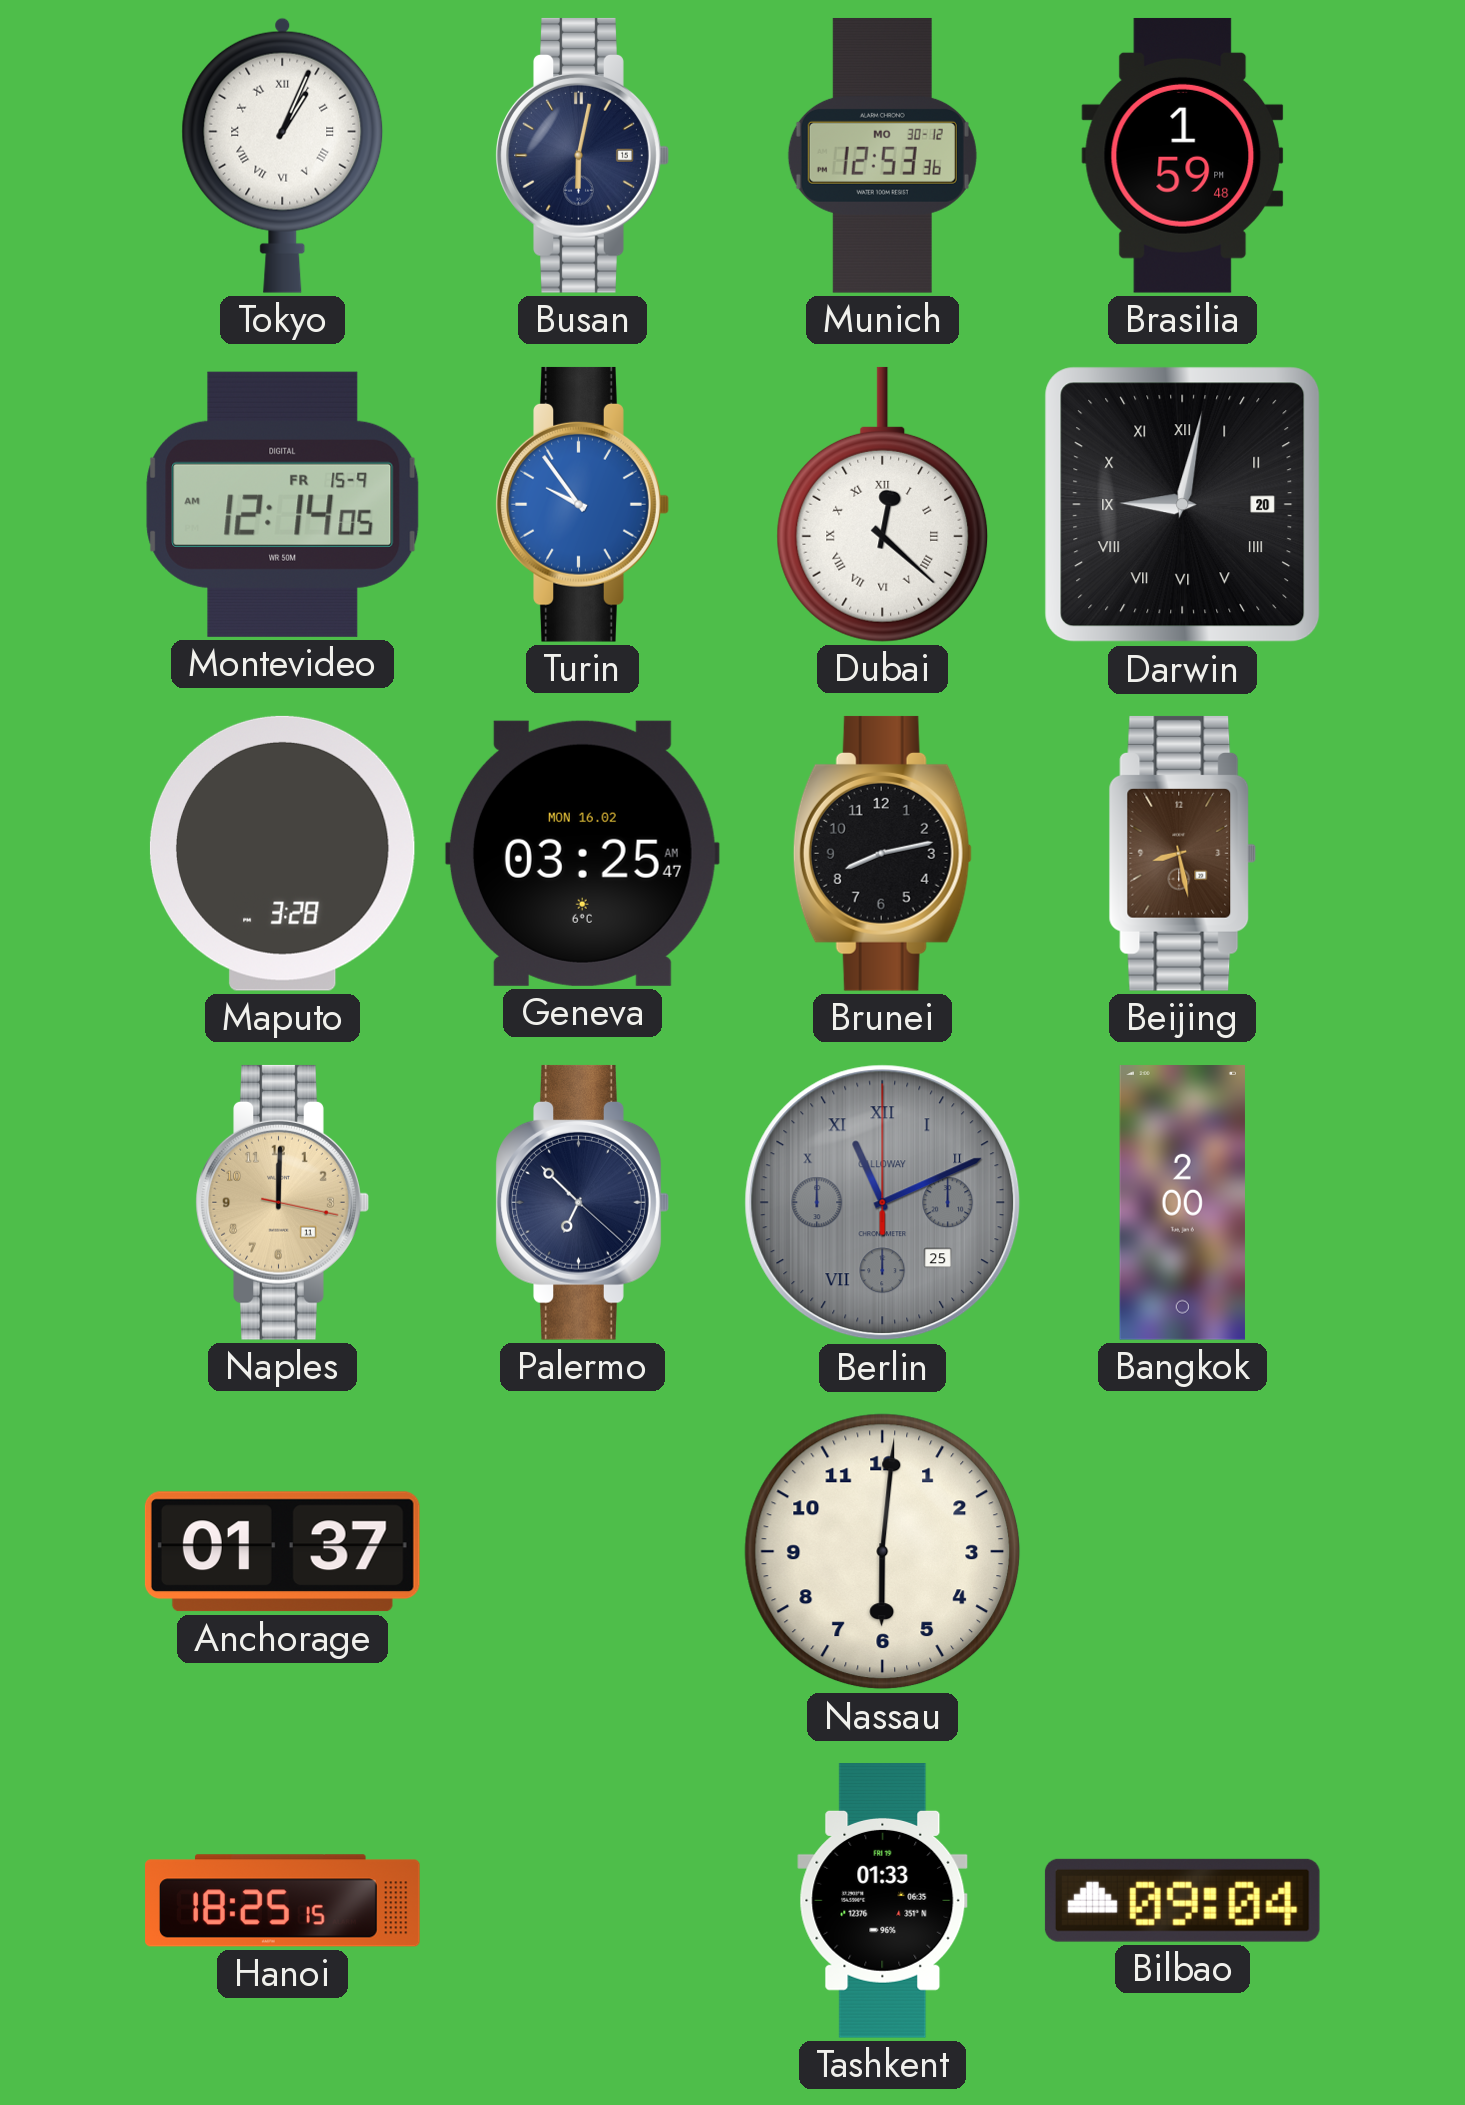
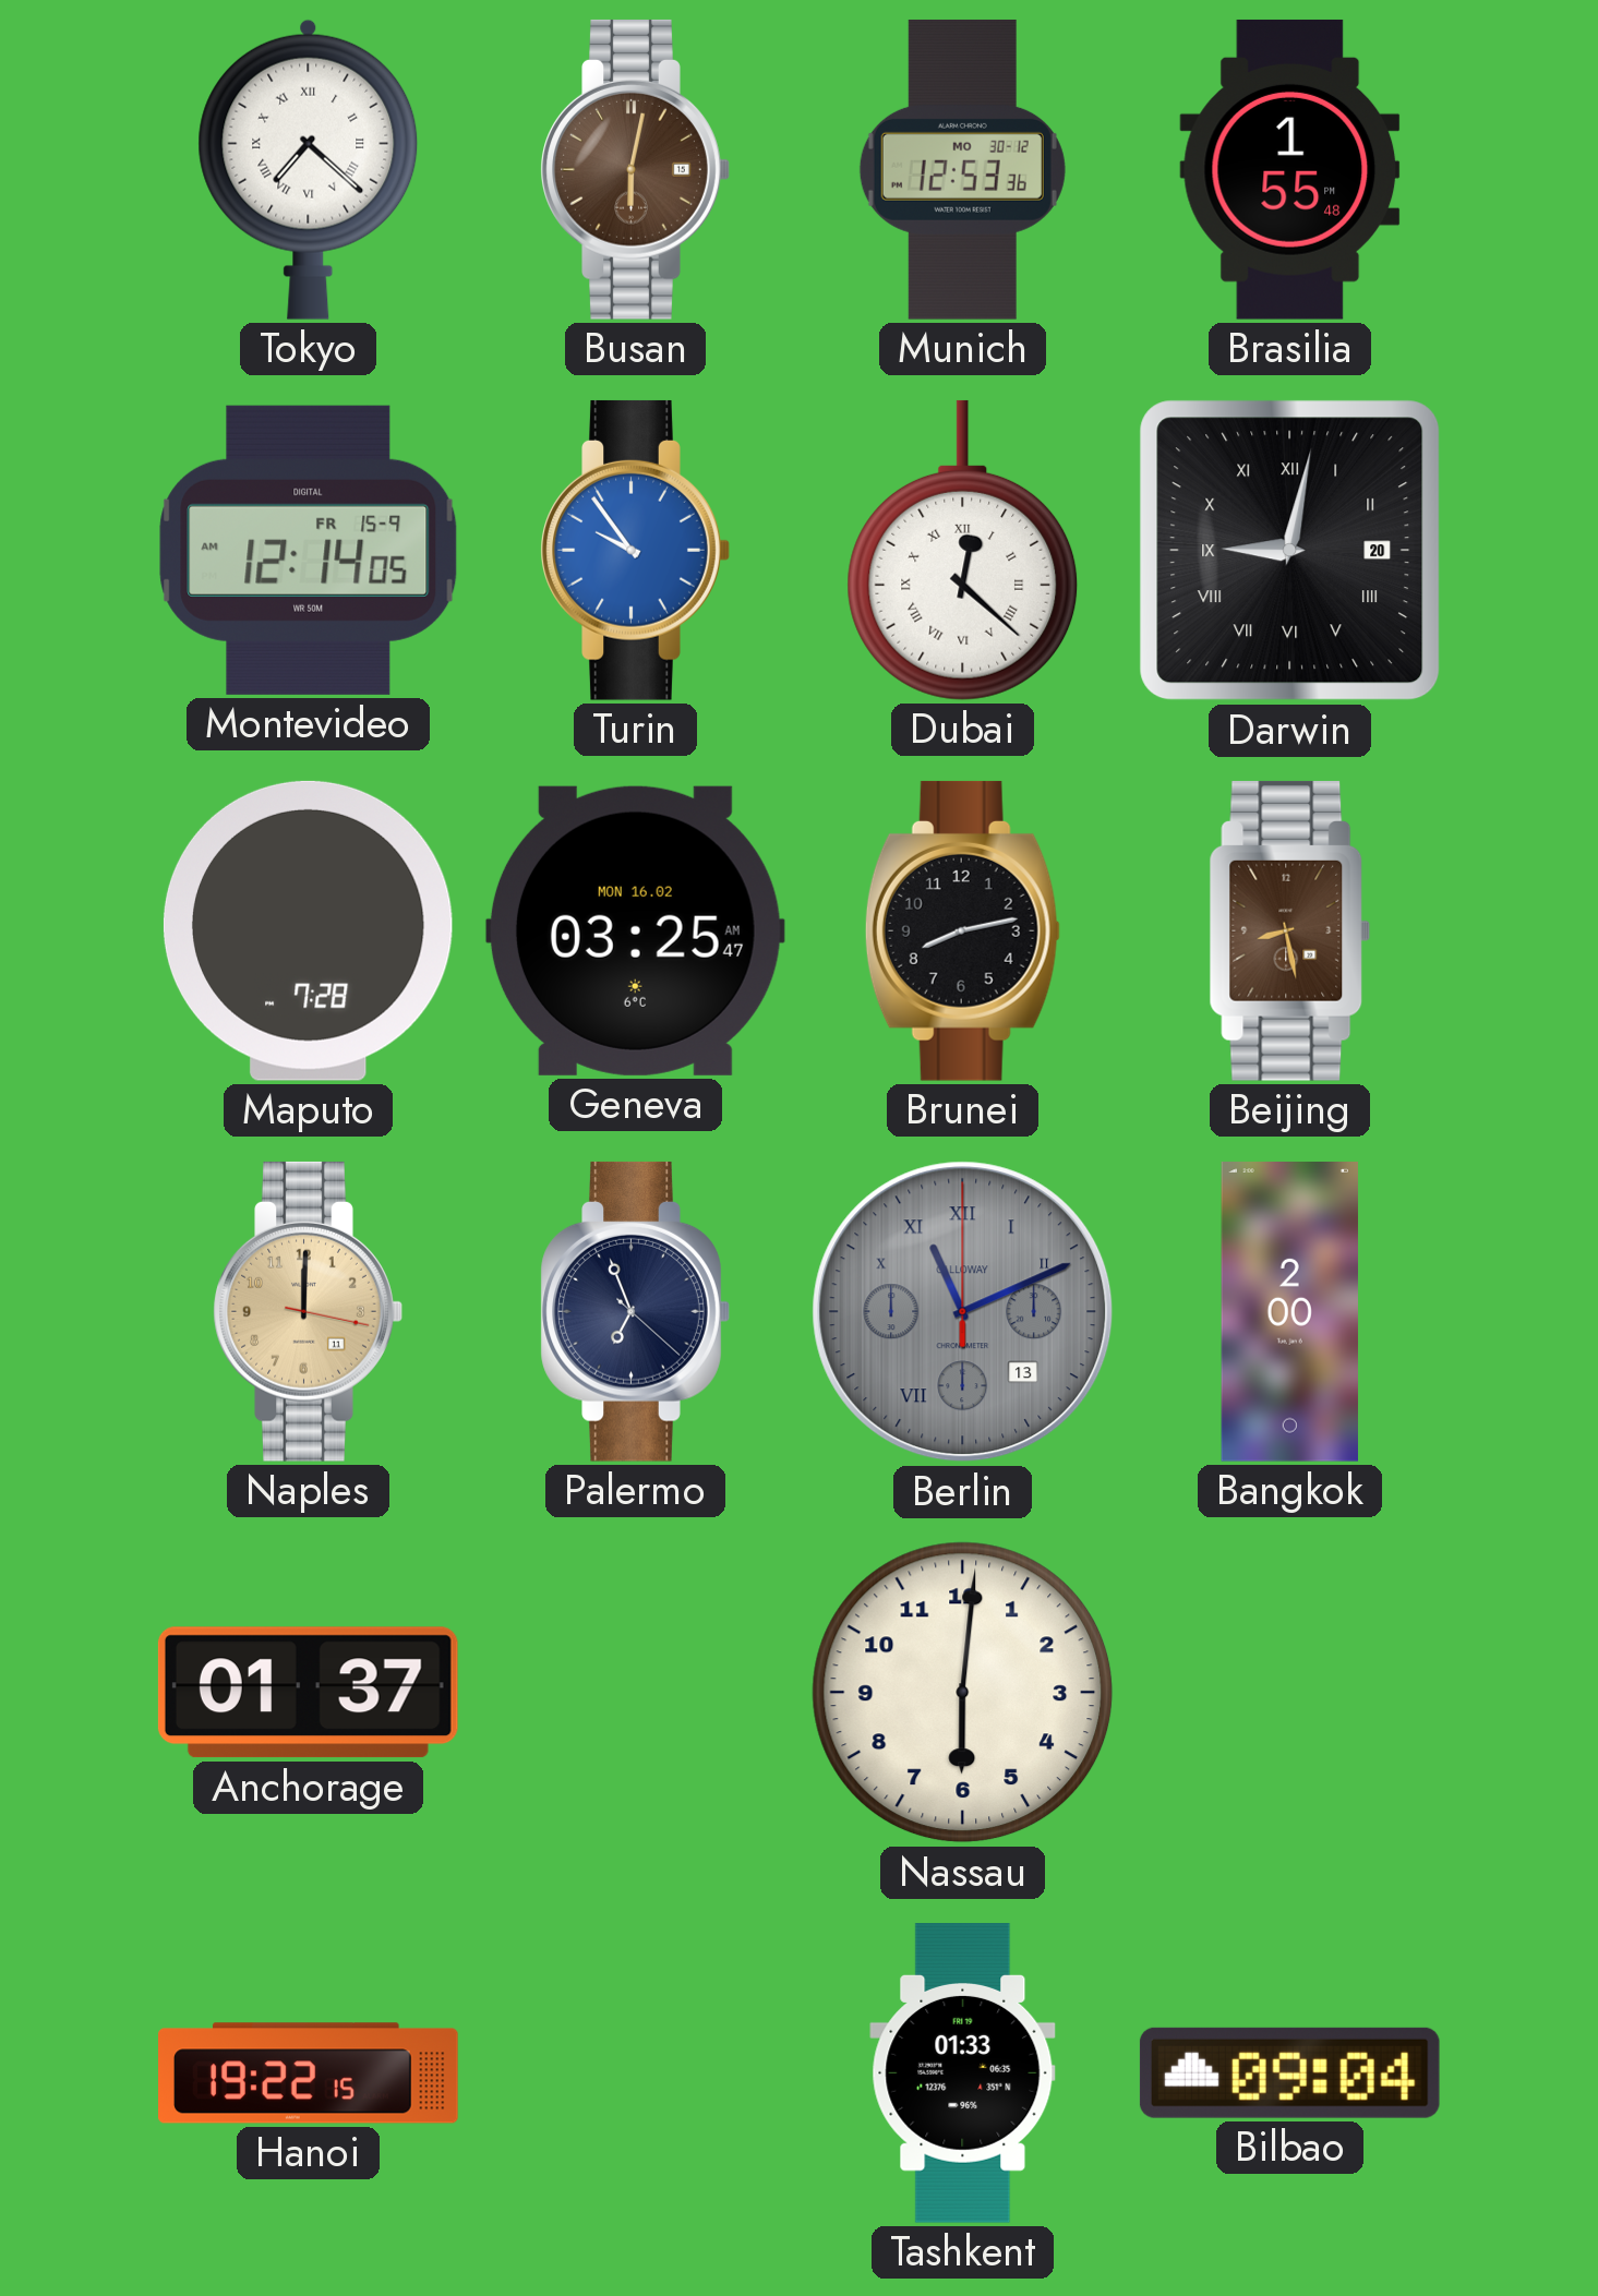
Tokyo: 1:04 -> 7:22
Busan dial: navy -> brown
Brasilia: 1:59 -> 1:55
Maputo: 3:28 -> 7:28
Palermo: 6:52 -> 6:56
Berlin date: 25 -> 13
Hanoi: 18:25 -> 19:22
